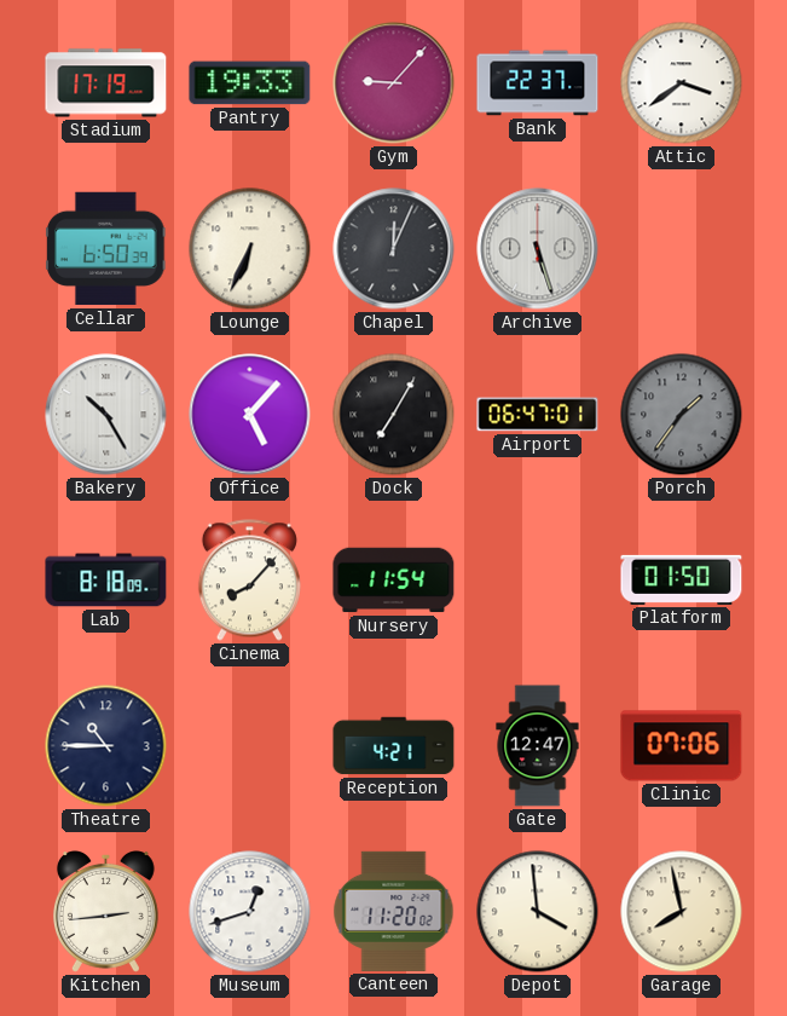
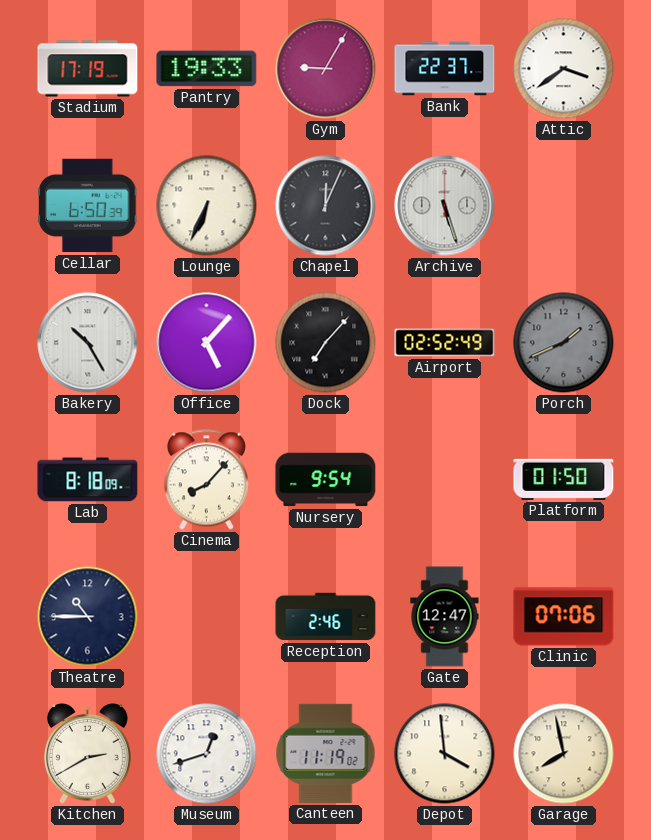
Gym: 9:07 -> 9:05
Dock: 7:05 -> 7:07
Airport: 06:47 -> 02:52
Porch: 1:36 -> 1:41
Nursery: 11:54 -> 9:54
Reception: 4:21 -> 2:46
Kitchen: 2:44 -> 2:40
Canteen: 11:20 -> 11:19
